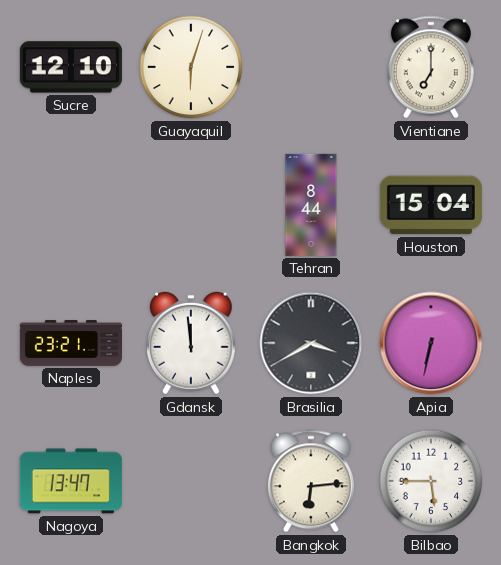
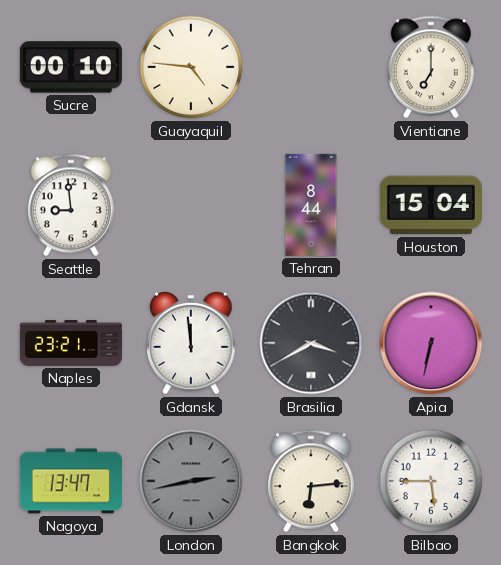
Sucre: 12:10 -> 00:10
Guayaquil: 6:03 -> 4:46
Seattle: none -> 8:59
London: none -> 2:43
